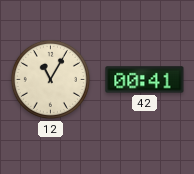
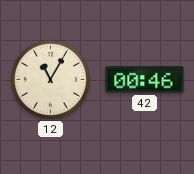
42: 00:41 -> 00:46
